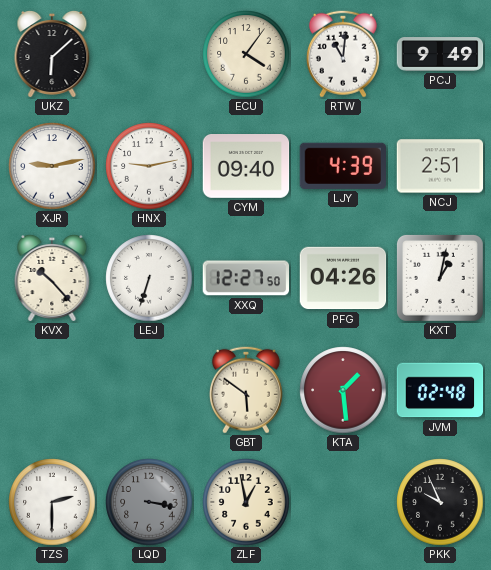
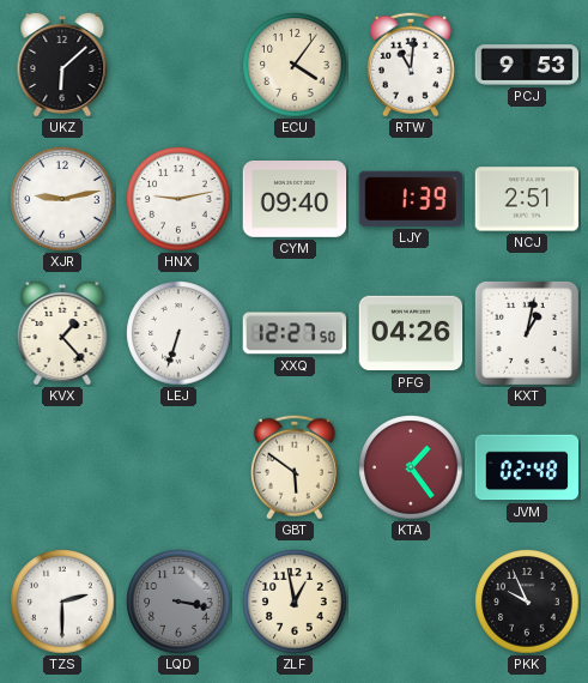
PCJ: 9:49 -> 9:53
LJY: 4:39 -> 1:39
KVX: 10:23 -> 1:23
KTA: 1:29 -> 1:24
